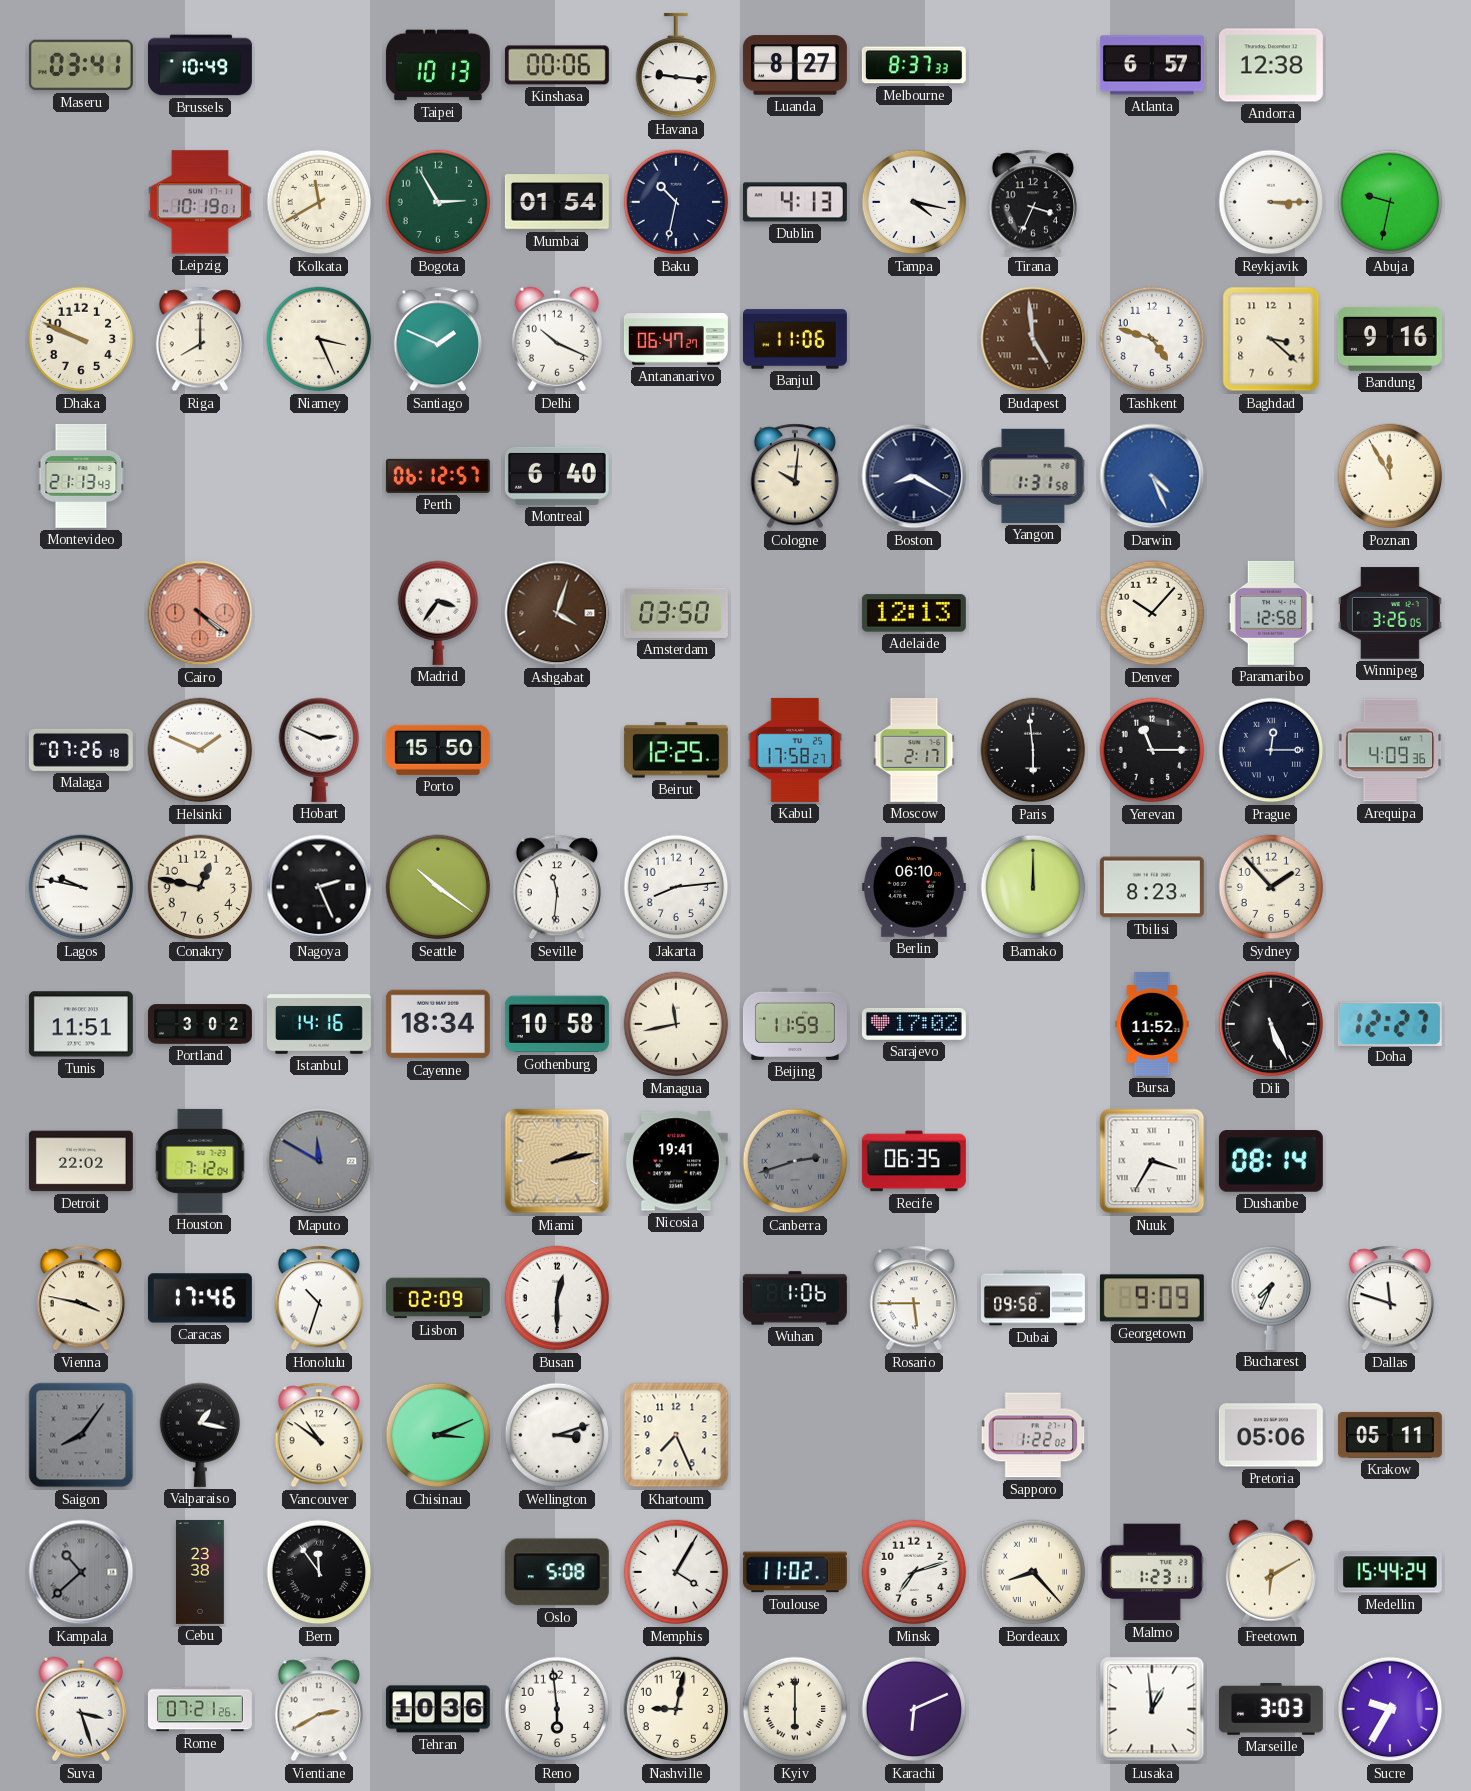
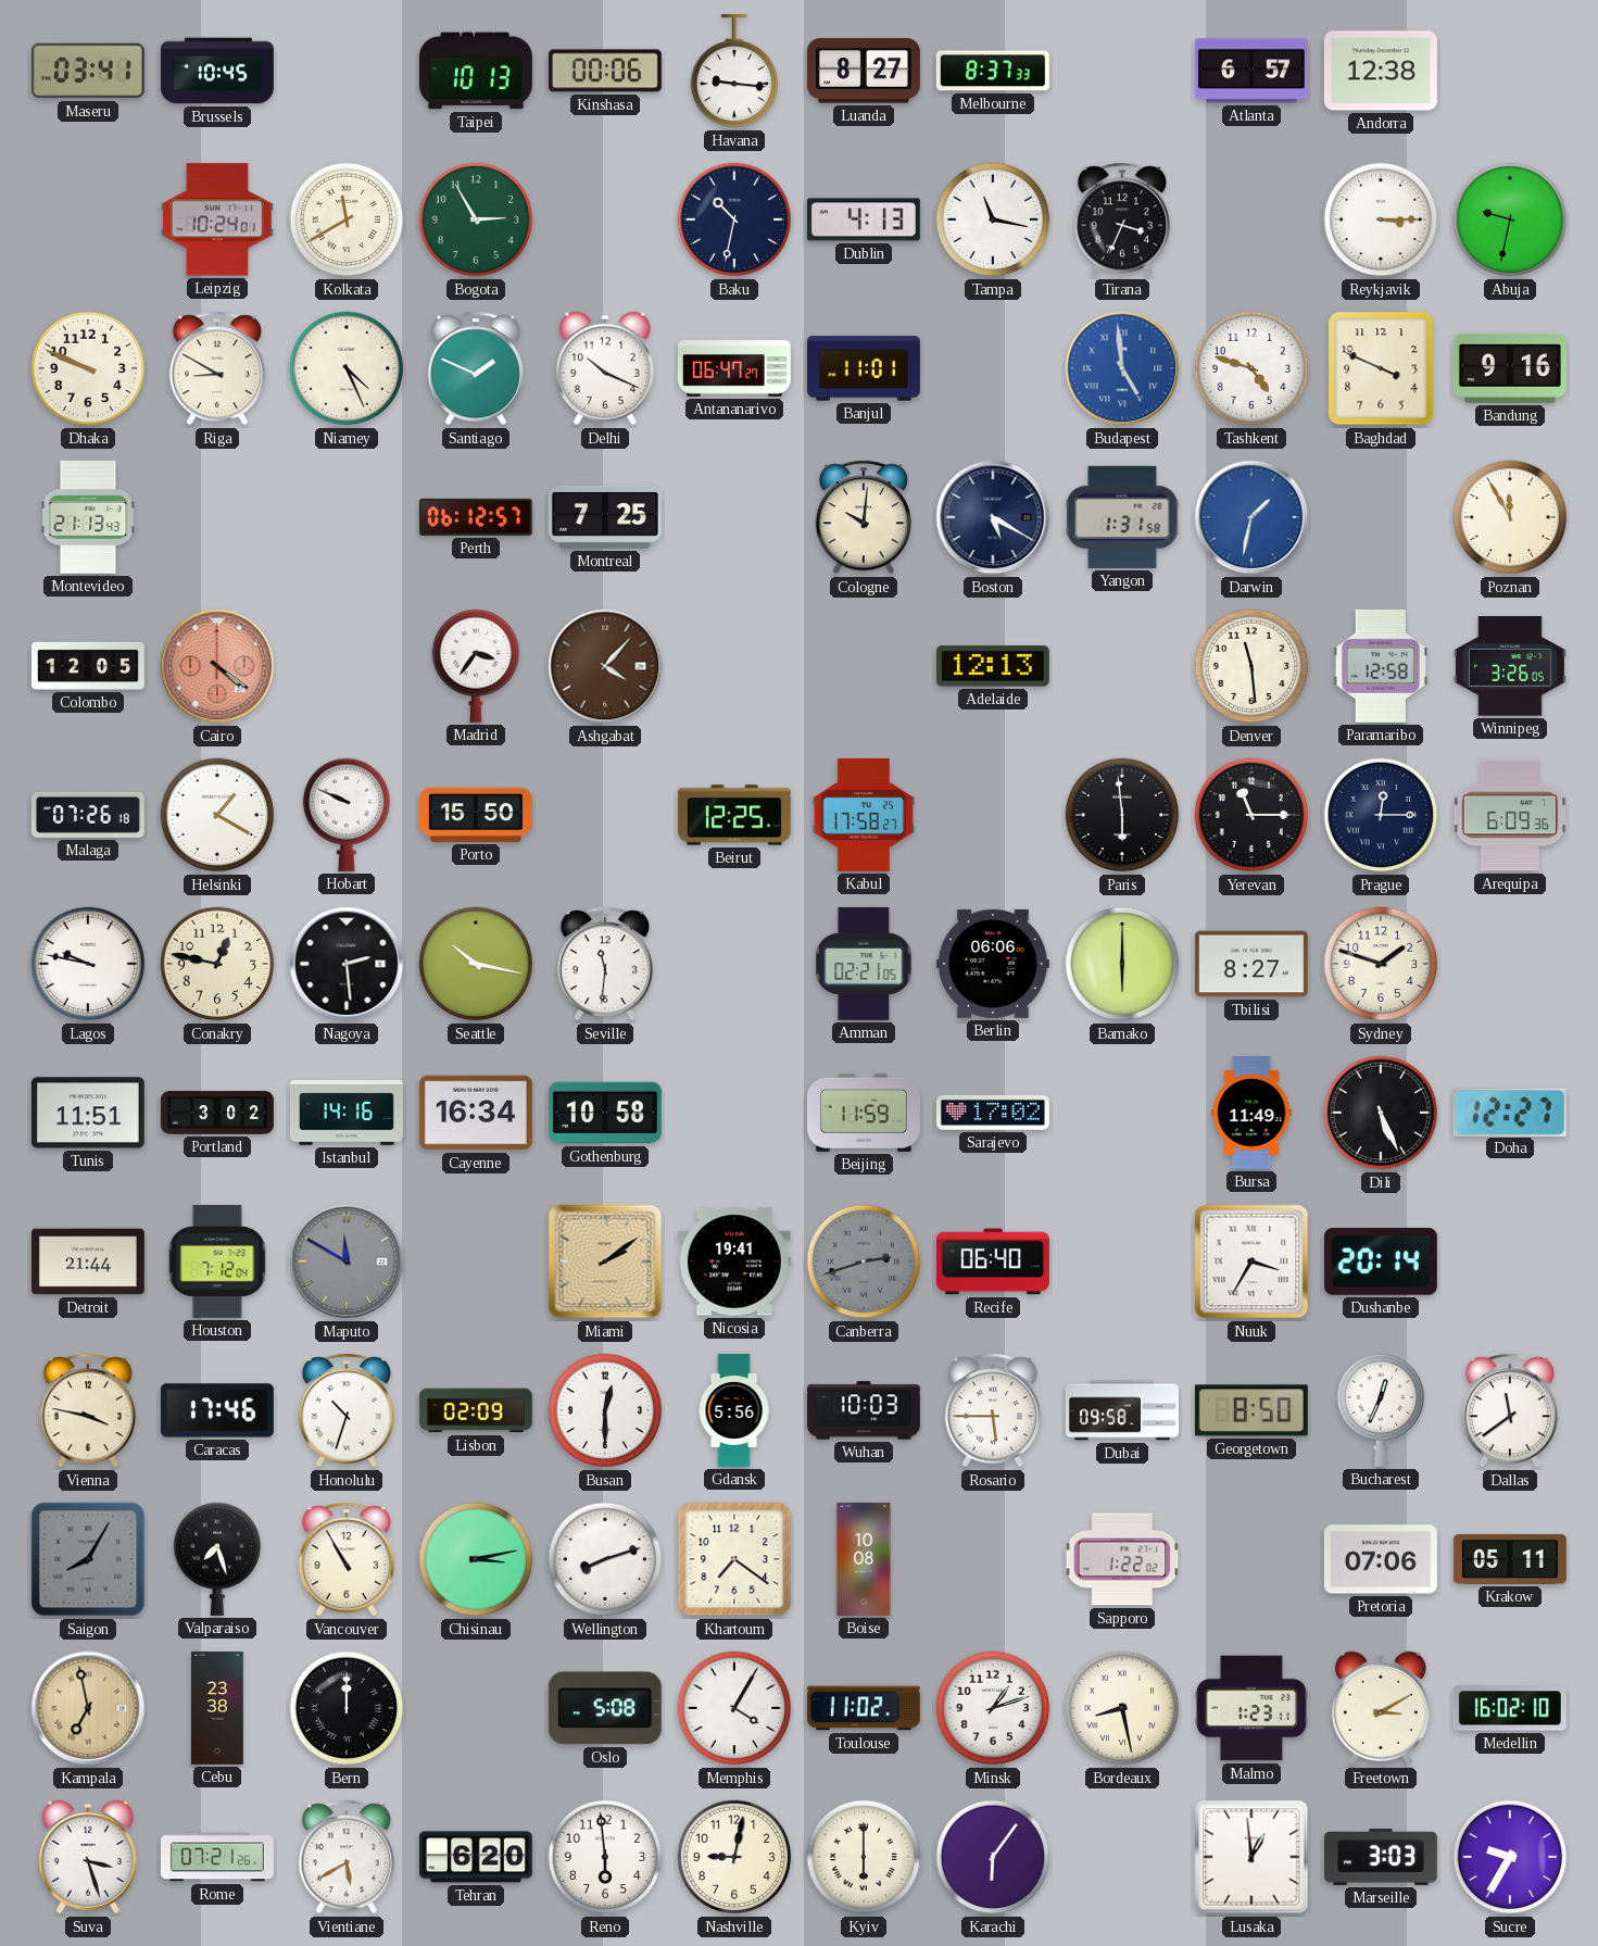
Brussels: 10:49 -> 10:45
Leipzig: 10:19 -> 10:24
Mumbai: 01:54 -> none
Tampa: 4:17 -> 11:17
Riga: 8:00 -> 8:50
Niamey: 3:26 -> 4:26
Banjul: 11:06 -> 11:01
Budapest dial: brown -> blue
Baghdad: 3:22 -> 3:49
Montreal: 6:40 -> 7:25
Boston: 8:20 -> 5:20
Darwin: 4:26 -> 1:32
Colombo: none -> 12:05
Ashgabat: 4:03 -> 4:07
Amsterdam: 03:50 -> none
Denver: 10:07 -> 11:29
Helsinki: 1:49 -> 1:20
Hobart: 2:49 -> 9:49
Moscow: 2:17 -> none
Arequipa: 4:09 -> 6:09
Nagoya: 2:26 -> 2:29
Seattle: 10:21 -> 10:17
Jakarta: 8:14 -> none
Amman: none -> 02:21
Berlin: 06:10 -> 06:06
Bamako: 12:00 -> 6:00
Tbilisi: 8:23 -> 8:27
Sydney: 1:53 -> 1:48
Cayenne: 18:34 -> 16:34
Managua: 11:43 -> none
Bursa: 11:52 -> 11:49
Detroit: 22:02 -> 21:44
Miami: 2:13 -> 2:09
Recife: 06:35 -> 06:40
Dushanbe: 08:14 -> 20:14
Gdansk: none -> 5:56
Wuhan: 1:06 -> 10:03
Georgetown: 9:09 -> 8:50
Bucharest: 7:34 -> 12:34
Dallas: 11:48 -> 11:39
Saigon: 8:06 -> 8:05
Valparaiso: 1:17 -> 7:27
Vancouver: 10:51 -> 10:55
Chisinau: 3:11 -> 3:13
Wellington: 3:12 -> 8:12
Khartoum: 7:26 -> 7:21
Boise: none -> 10:08
Pretoria: 05:06 -> 07:06
Kampala: 10:38 -> 6:58
Kampala dial: grey -> champagne
Bern: 11:54 -> 12:00
Minsk: 7:12 -> 1:12
Bordeaux: 8:23 -> 8:28
Freetown: 6:10 -> 3:10
Medellin: 15:44 -> 16:02
Vientiane: 2:40 -> 5:40
Tehran: 10:36 -> 6:20
Karachi: 6:11 -> 6:06
